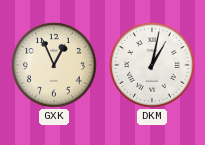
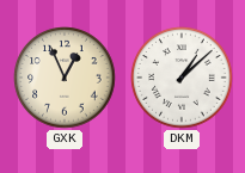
DKM: 1:02 -> 1:08
